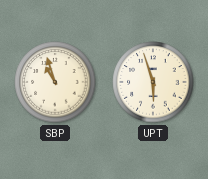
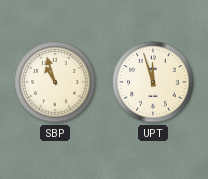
UPT: 5:57 -> 11:57
